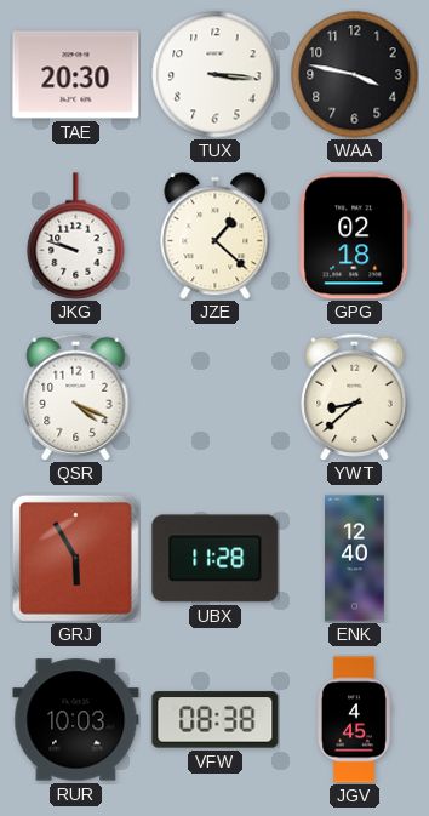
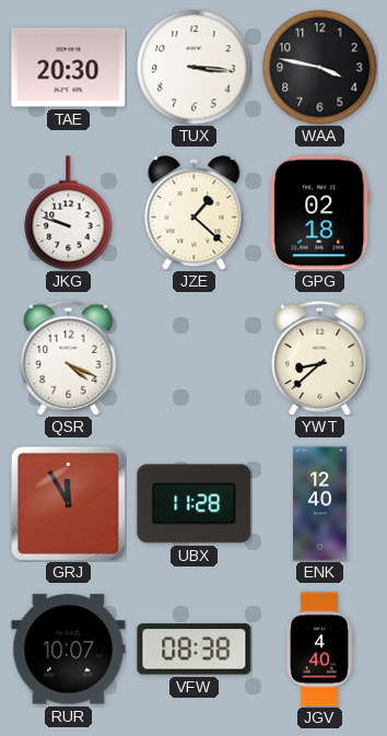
GRJ: 5:55 -> 11:55
RUR: 10:03 -> 10:07
JGV: 4:45 -> 4:40
